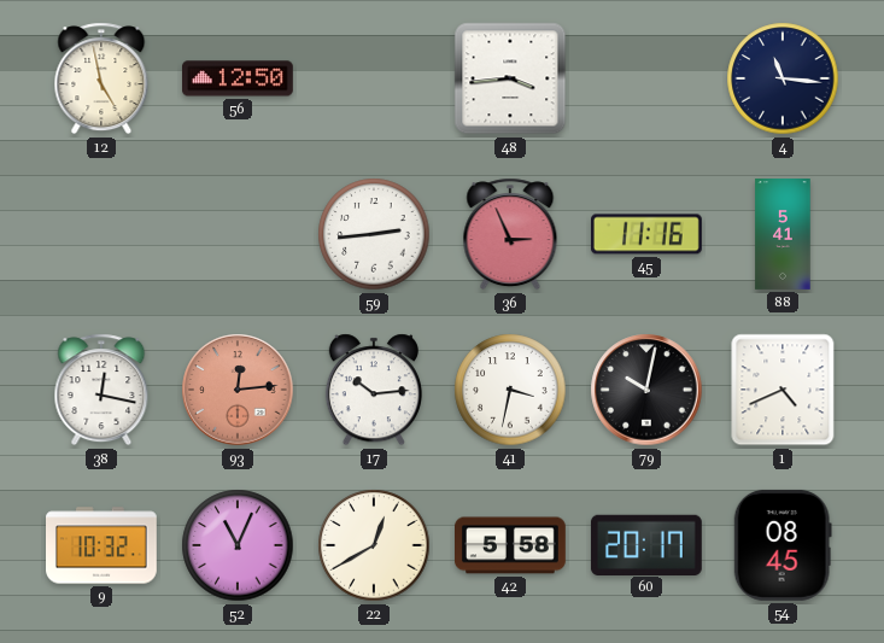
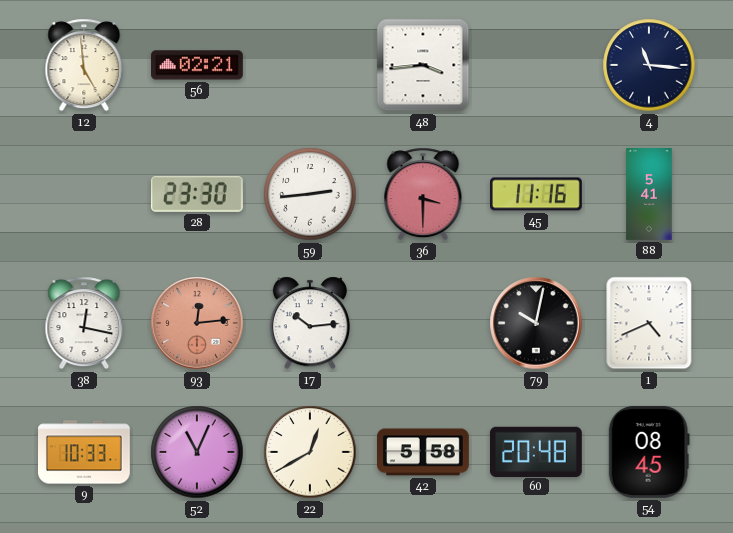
12: 4:58 -> 4:59
56: 12:50 -> 02:21
28: none -> 23:30
36: 2:56 -> 3:30
41: 3:32 -> none
9: 10:32 -> 10:33
60: 20:17 -> 20:48
